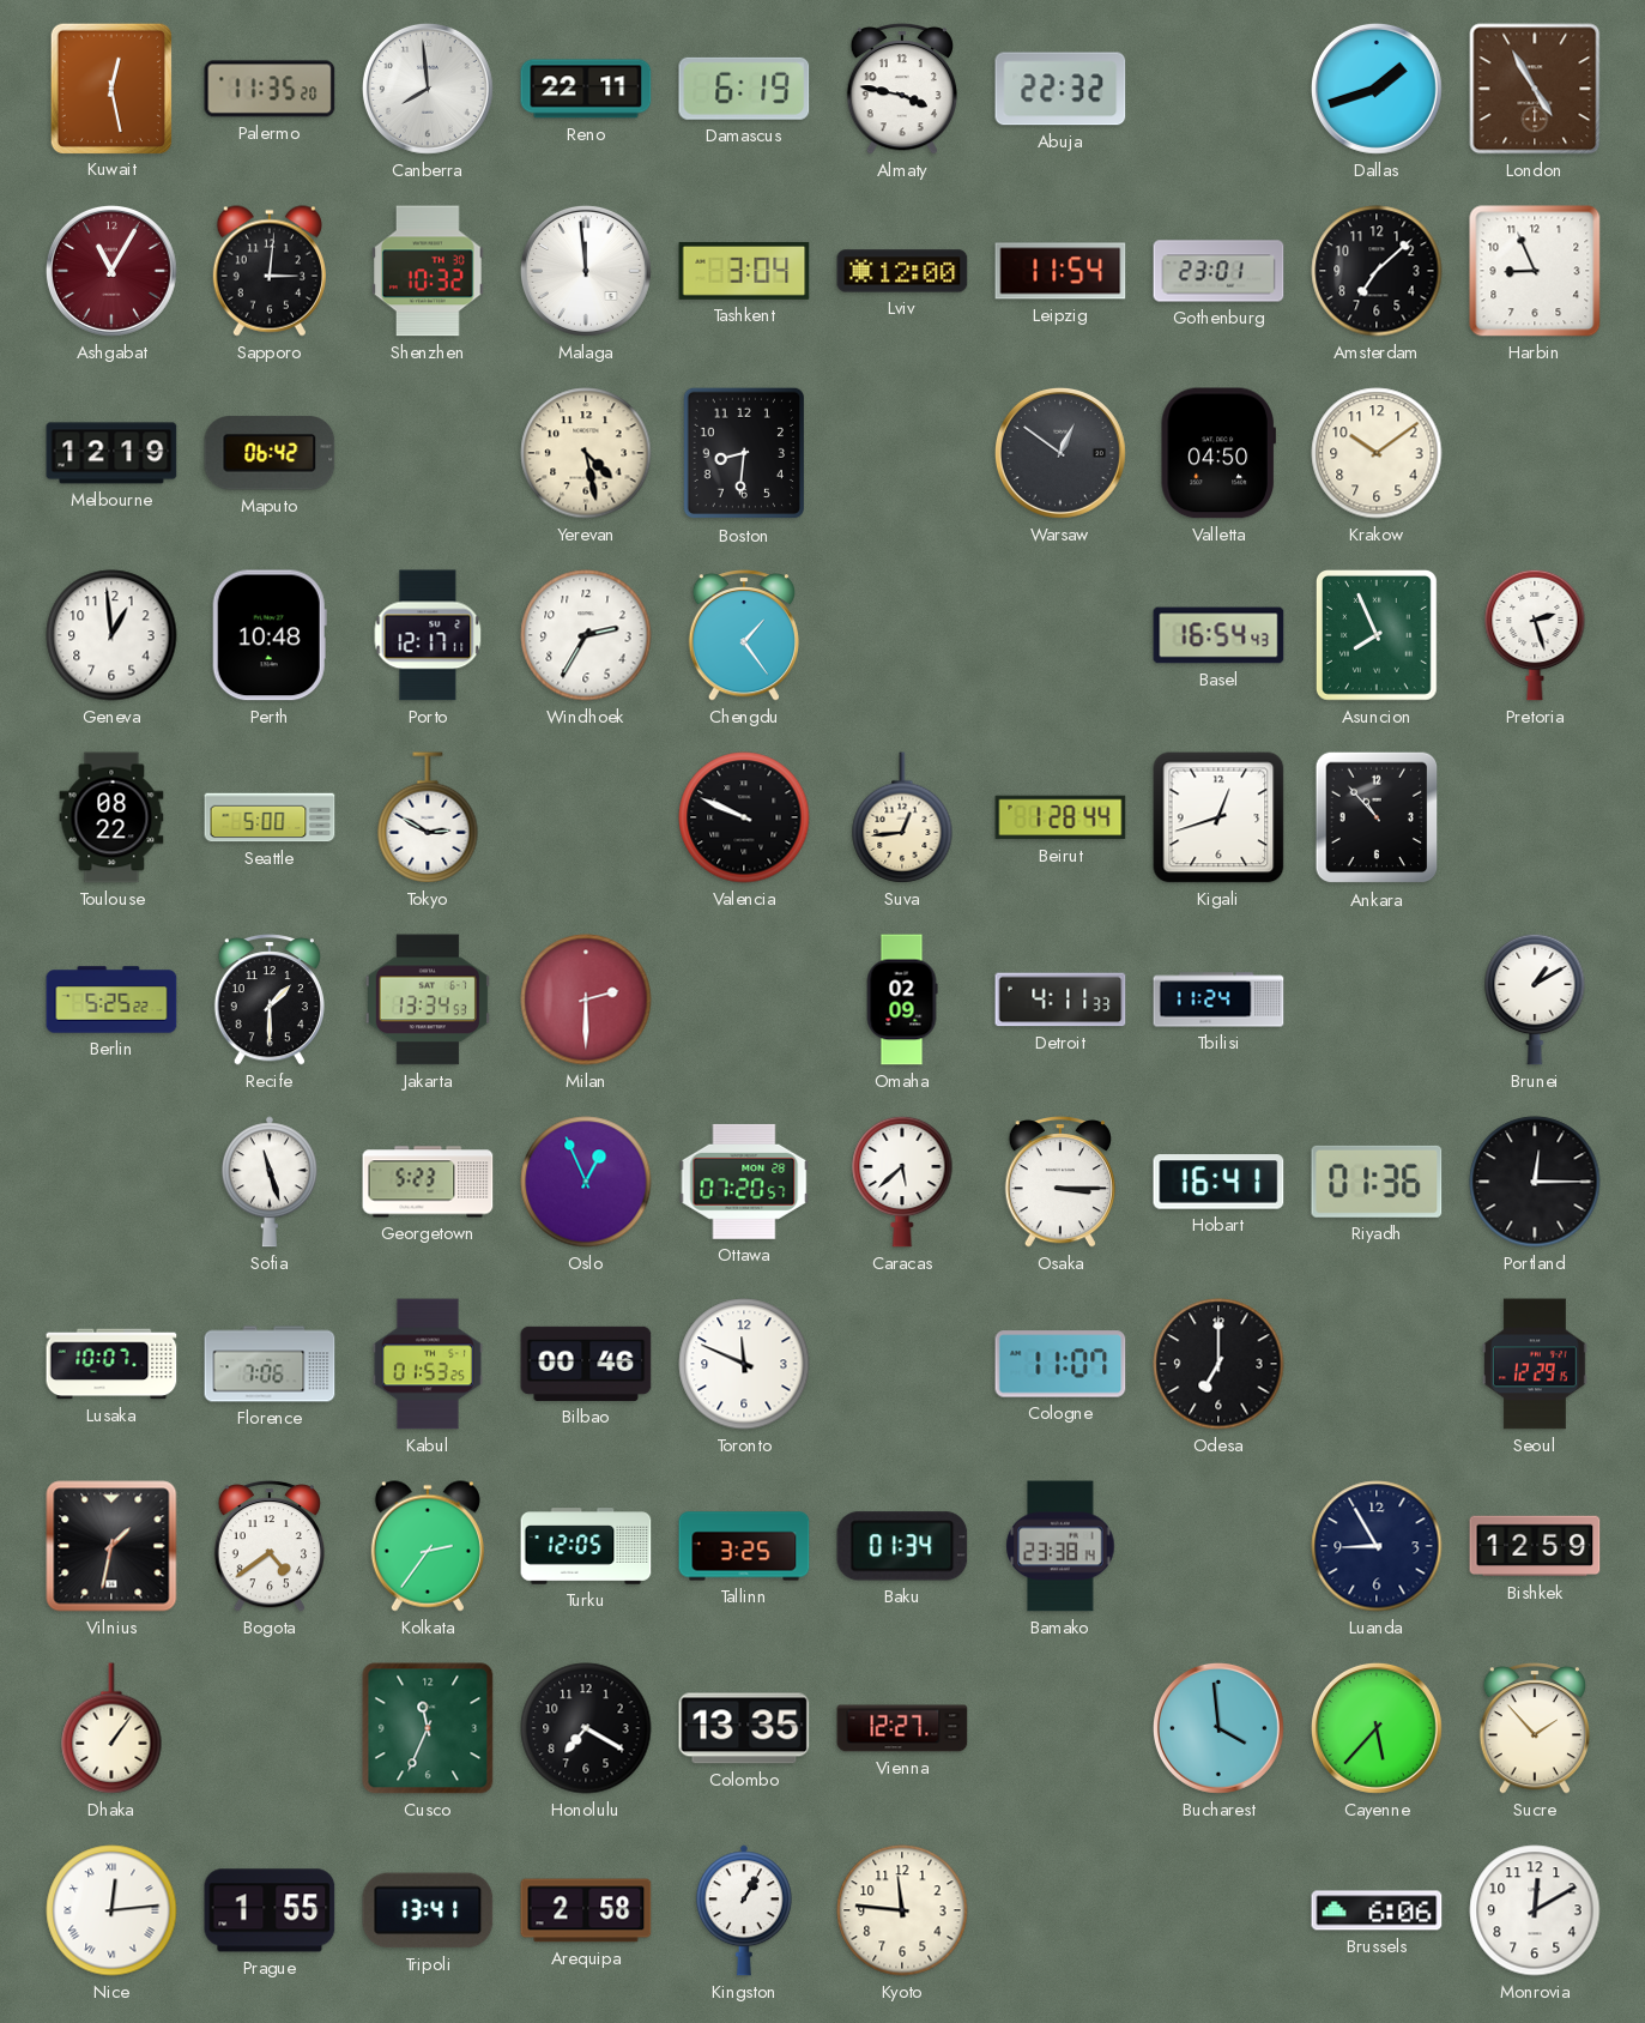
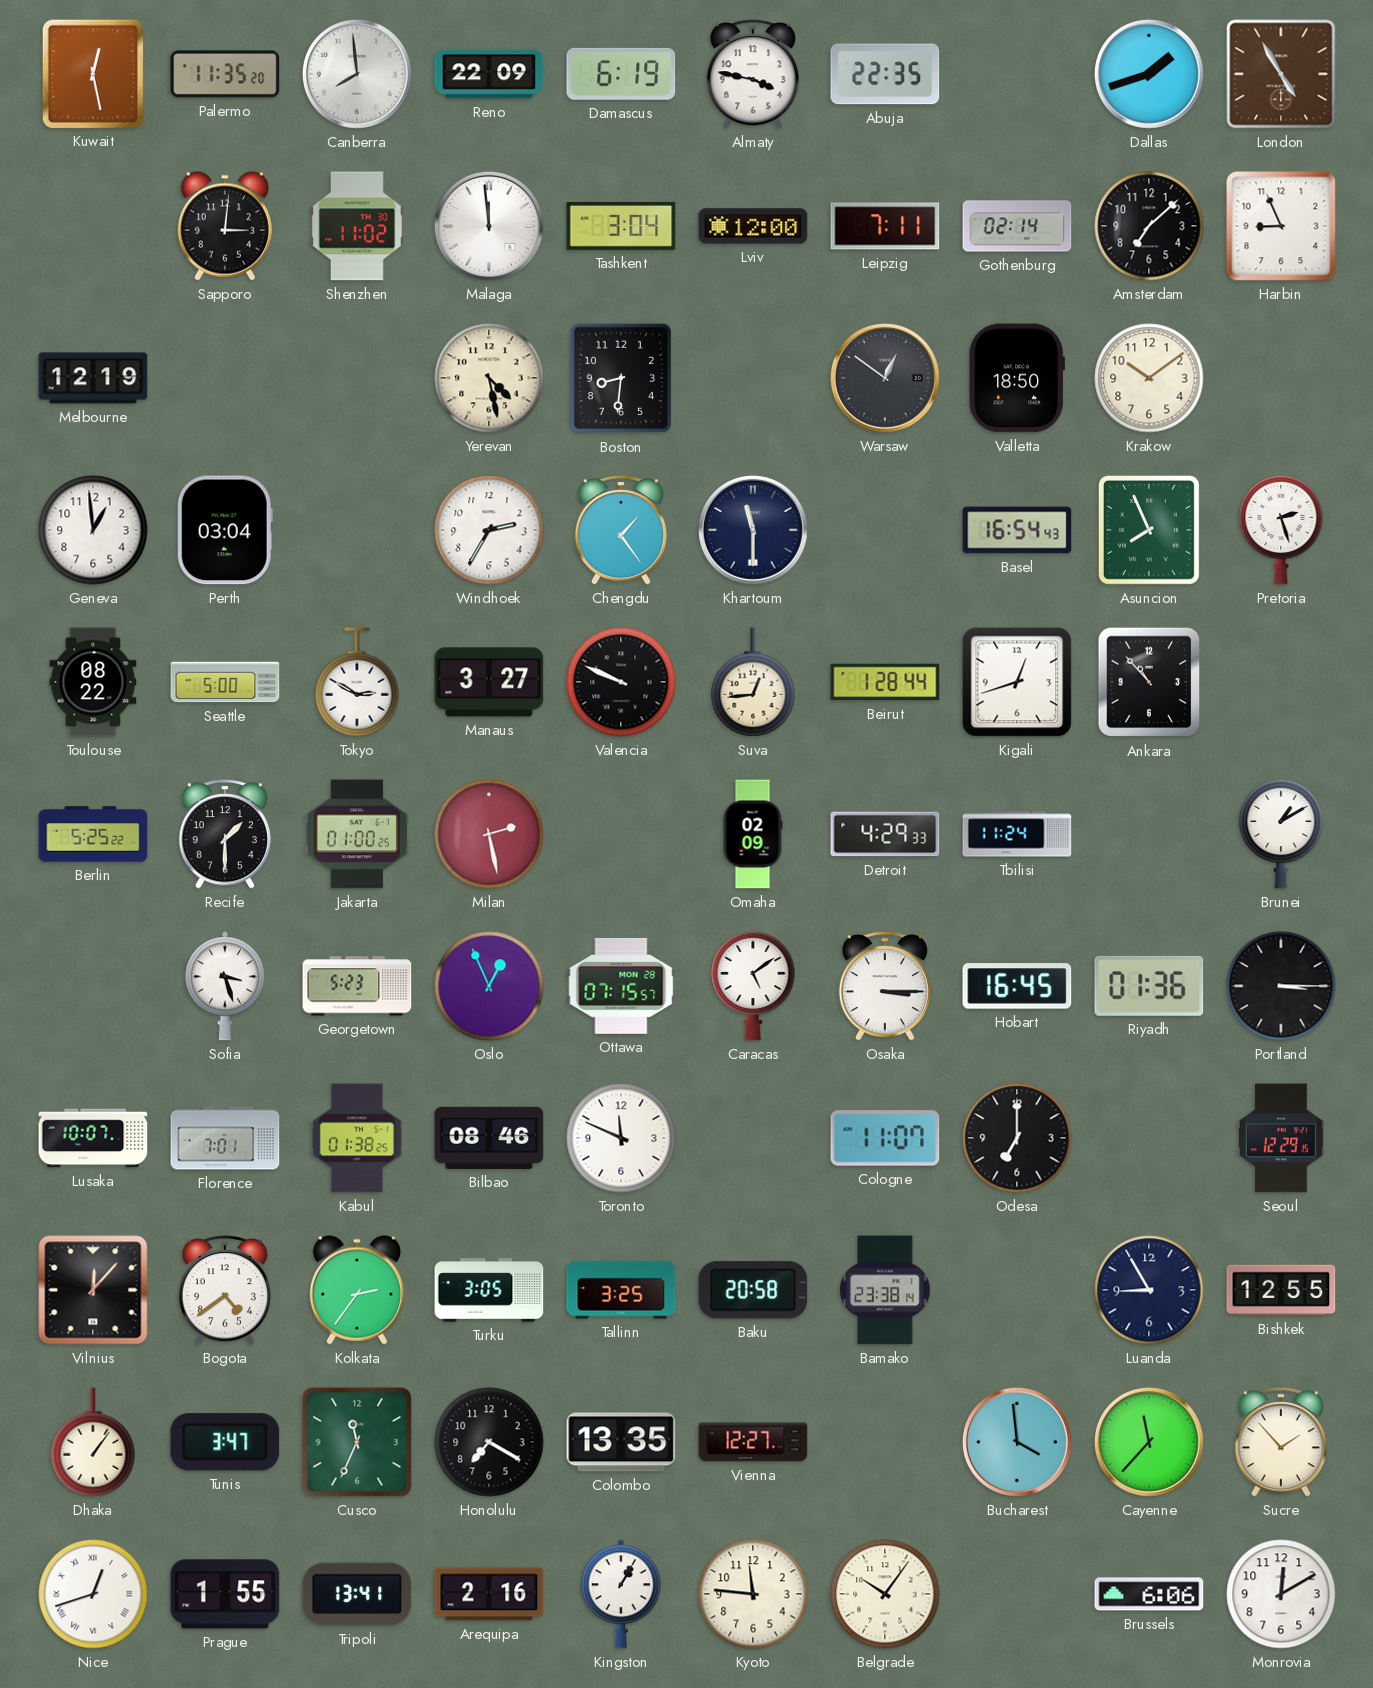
Reno: 22:11 -> 22:09
Abuja: 22:32 -> 22:35
Ashgabat: 11:05 -> none
Shenzhen: 10:32 -> 11:02
Leipzig: 11:54 -> 7:11
Gothenburg: 23:01 -> 02:14
Maputo: 06:42 -> none
Valletta: 04:50 -> 18:50
Perth: 10:48 -> 03:04
Porto: 12:17 -> none
Khartoum: none -> 11:30
Manaus: none -> 3:27
Jakarta: 13:34 -> 01:00
Milan: 2:30 -> 2:28
Detroit: 4:11 -> 4:29
Sofia: 11:27 -> 3:27
Ottawa: 07:20 -> 07:15
Caracas: 5:38 -> 5:09
Hobart: 16:41 -> 16:45
Portland: 12:15 -> 3:15
Florence: 7:06 -> 7:01
Kabul: 01:53 -> 01:38
Bilbao: 00:46 -> 08:46
Vilnius: 1:32 -> 12:07
Turku: 12:05 -> 3:05
Baku: 01:34 -> 20:58
Bishkek: 12:59 -> 12:55
Tunis: none -> 3:47
Cayenne: 5:37 -> 11:37
Nice: 12:14 -> 12:42
Arequipa: 2:58 -> 2:16
Belgrade: none -> 10:06
